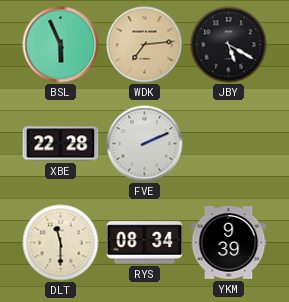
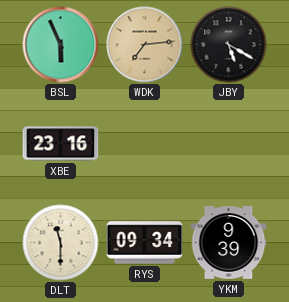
XBE: 22:28 -> 23:16
FVE: 2:11 -> none
RYS: 08:34 -> 09:34
